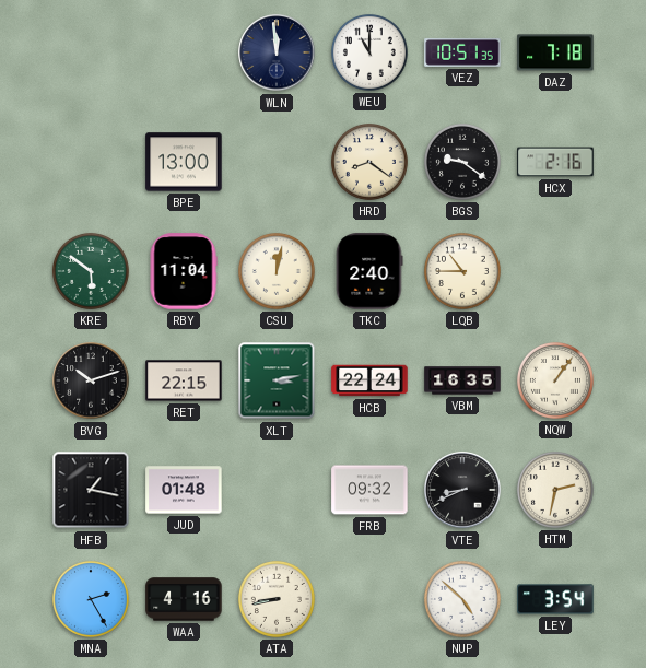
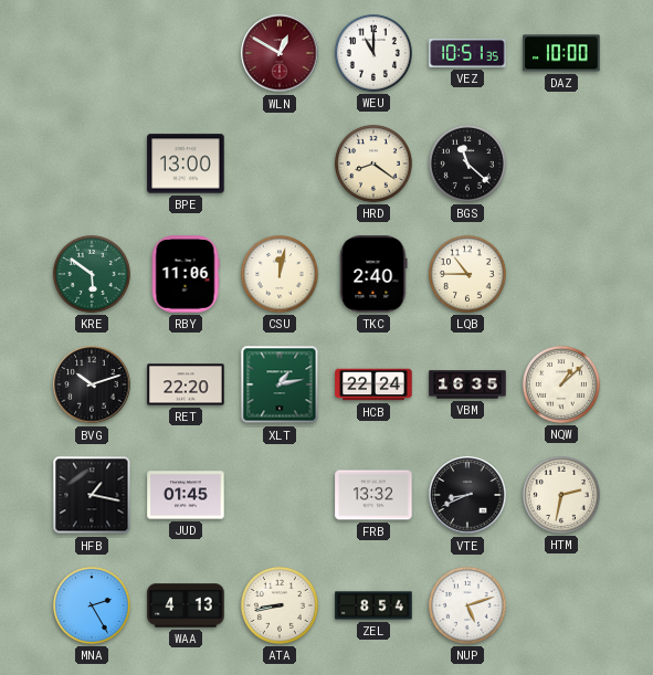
WLN: 11:59 -> 12:50
WLN dial: navy -> burgundy
DAZ: 7:18 -> 10:00
BGS: 9:21 -> 11:22
HCX: 2:16 -> none
RBY: 11:04 -> 11:06
RET: 22:15 -> 22:20
XLT: 3:13 -> 1:13
NQW: 1:06 -> 1:08
JUD: 01:48 -> 01:45
FRB: 09:32 -> 13:32
WAA: 4:16 -> 4:13
ZEL: none -> 8:54
NUP: 4:52 -> 5:12
LEY: 3:54 -> none
